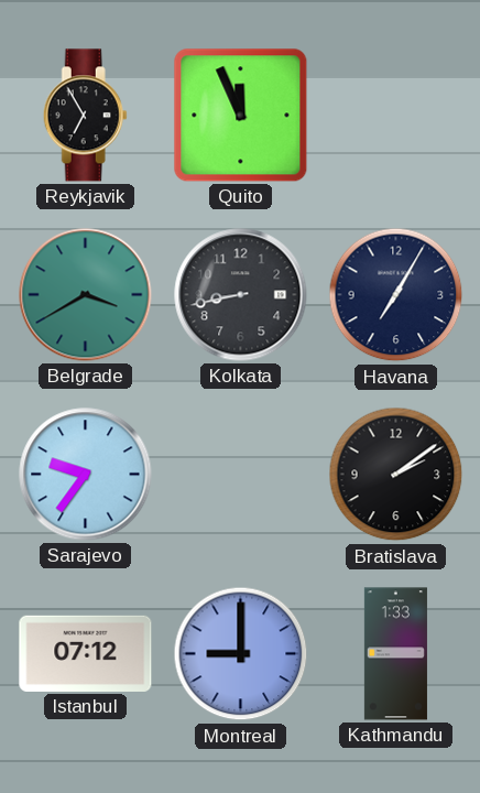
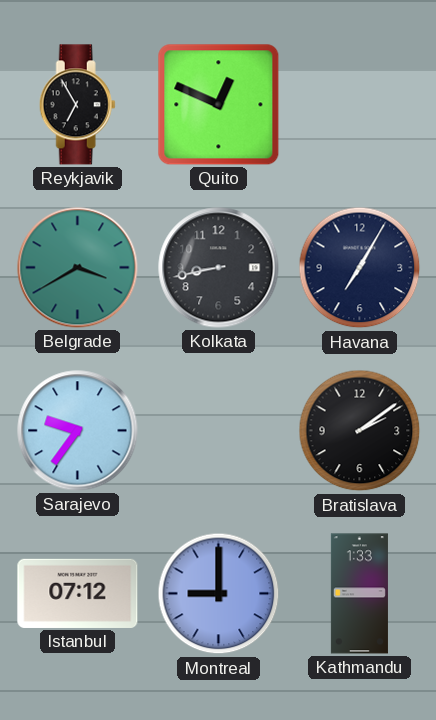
Quito: 11:56 -> 12:49
